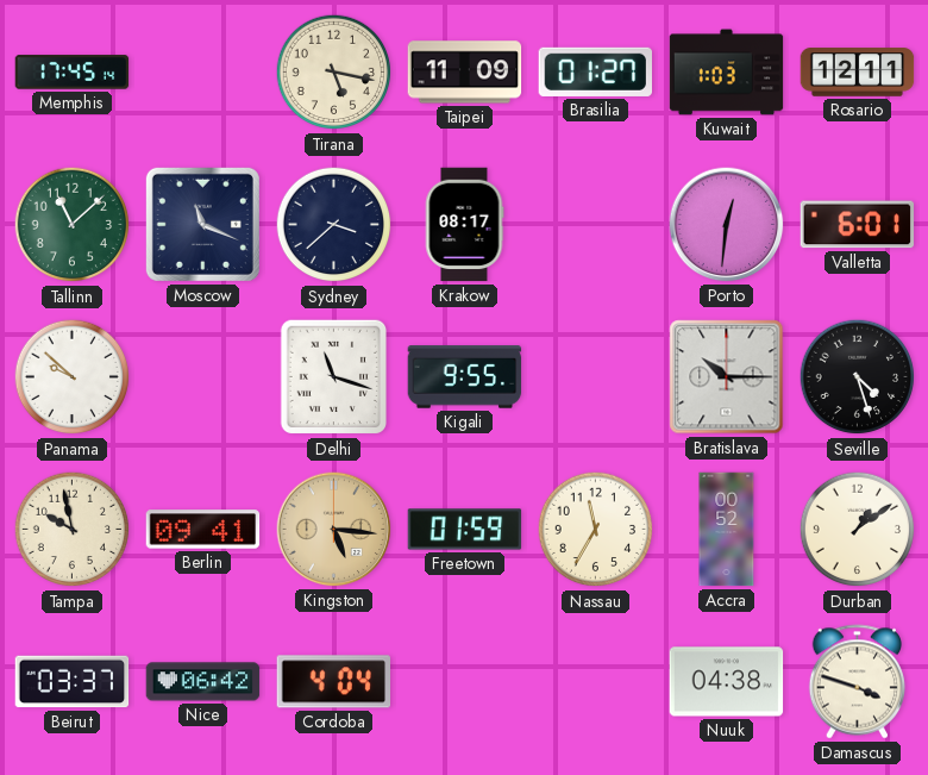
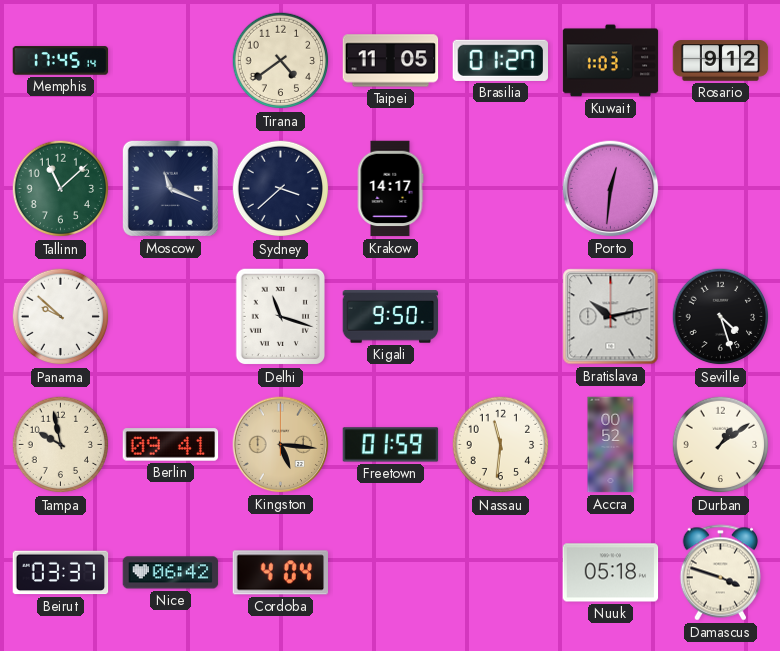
Tirana: 5:17 -> 4:39
Taipei: 11:09 -> 11:05
Rosario: 12:11 -> 9:12
Krakow: 08:17 -> 14:17
Valletta: 6:01 -> none
Kigali: 9:55 -> 9:50
Bratislava: 10:15 -> 10:13
Nassau: 11:35 -> 11:31
Nuuk: 04:38 -> 05:18
